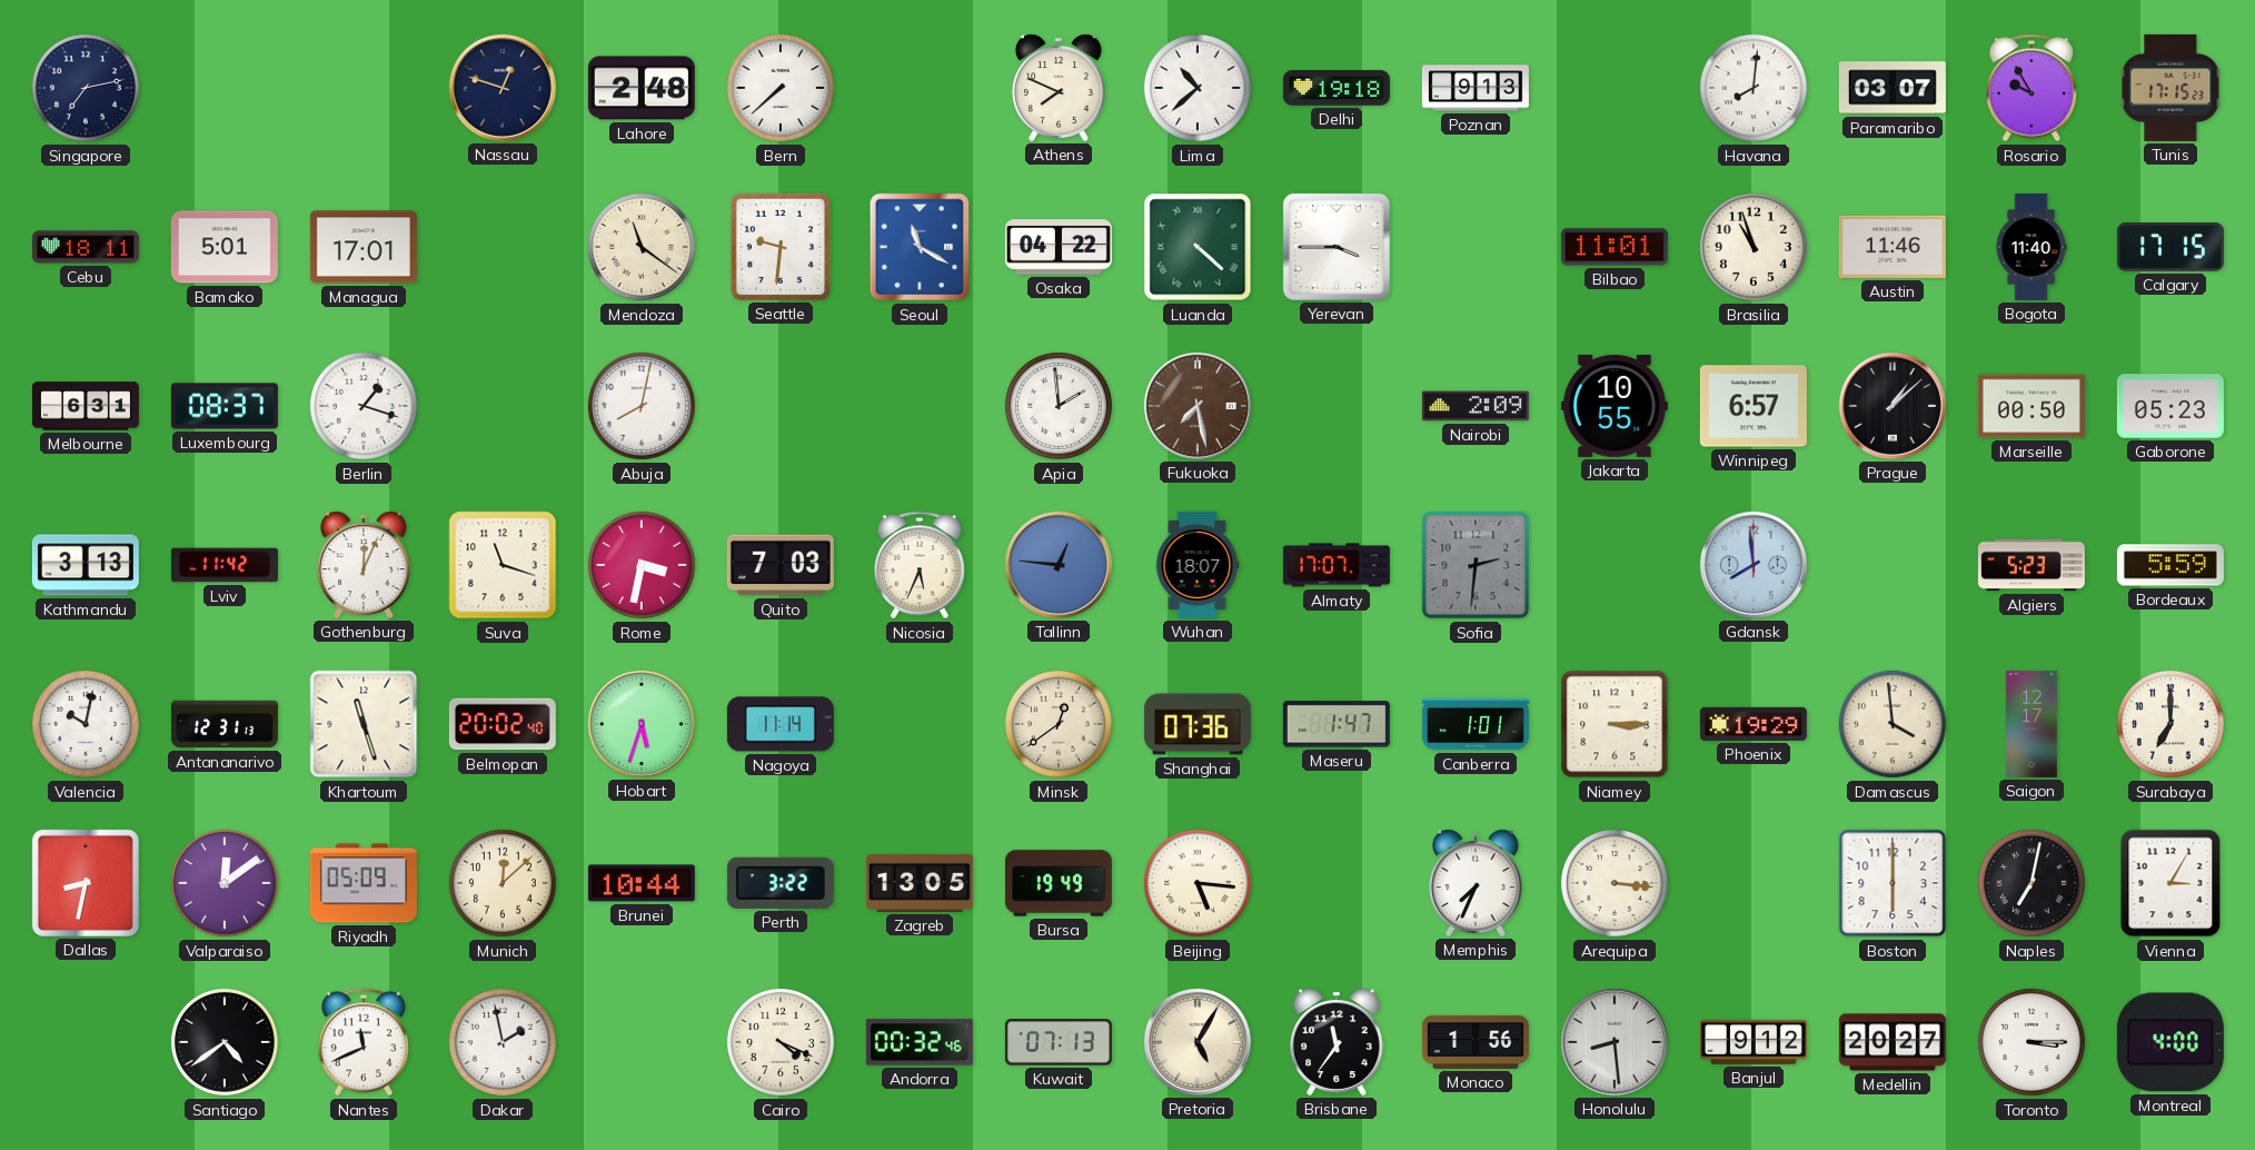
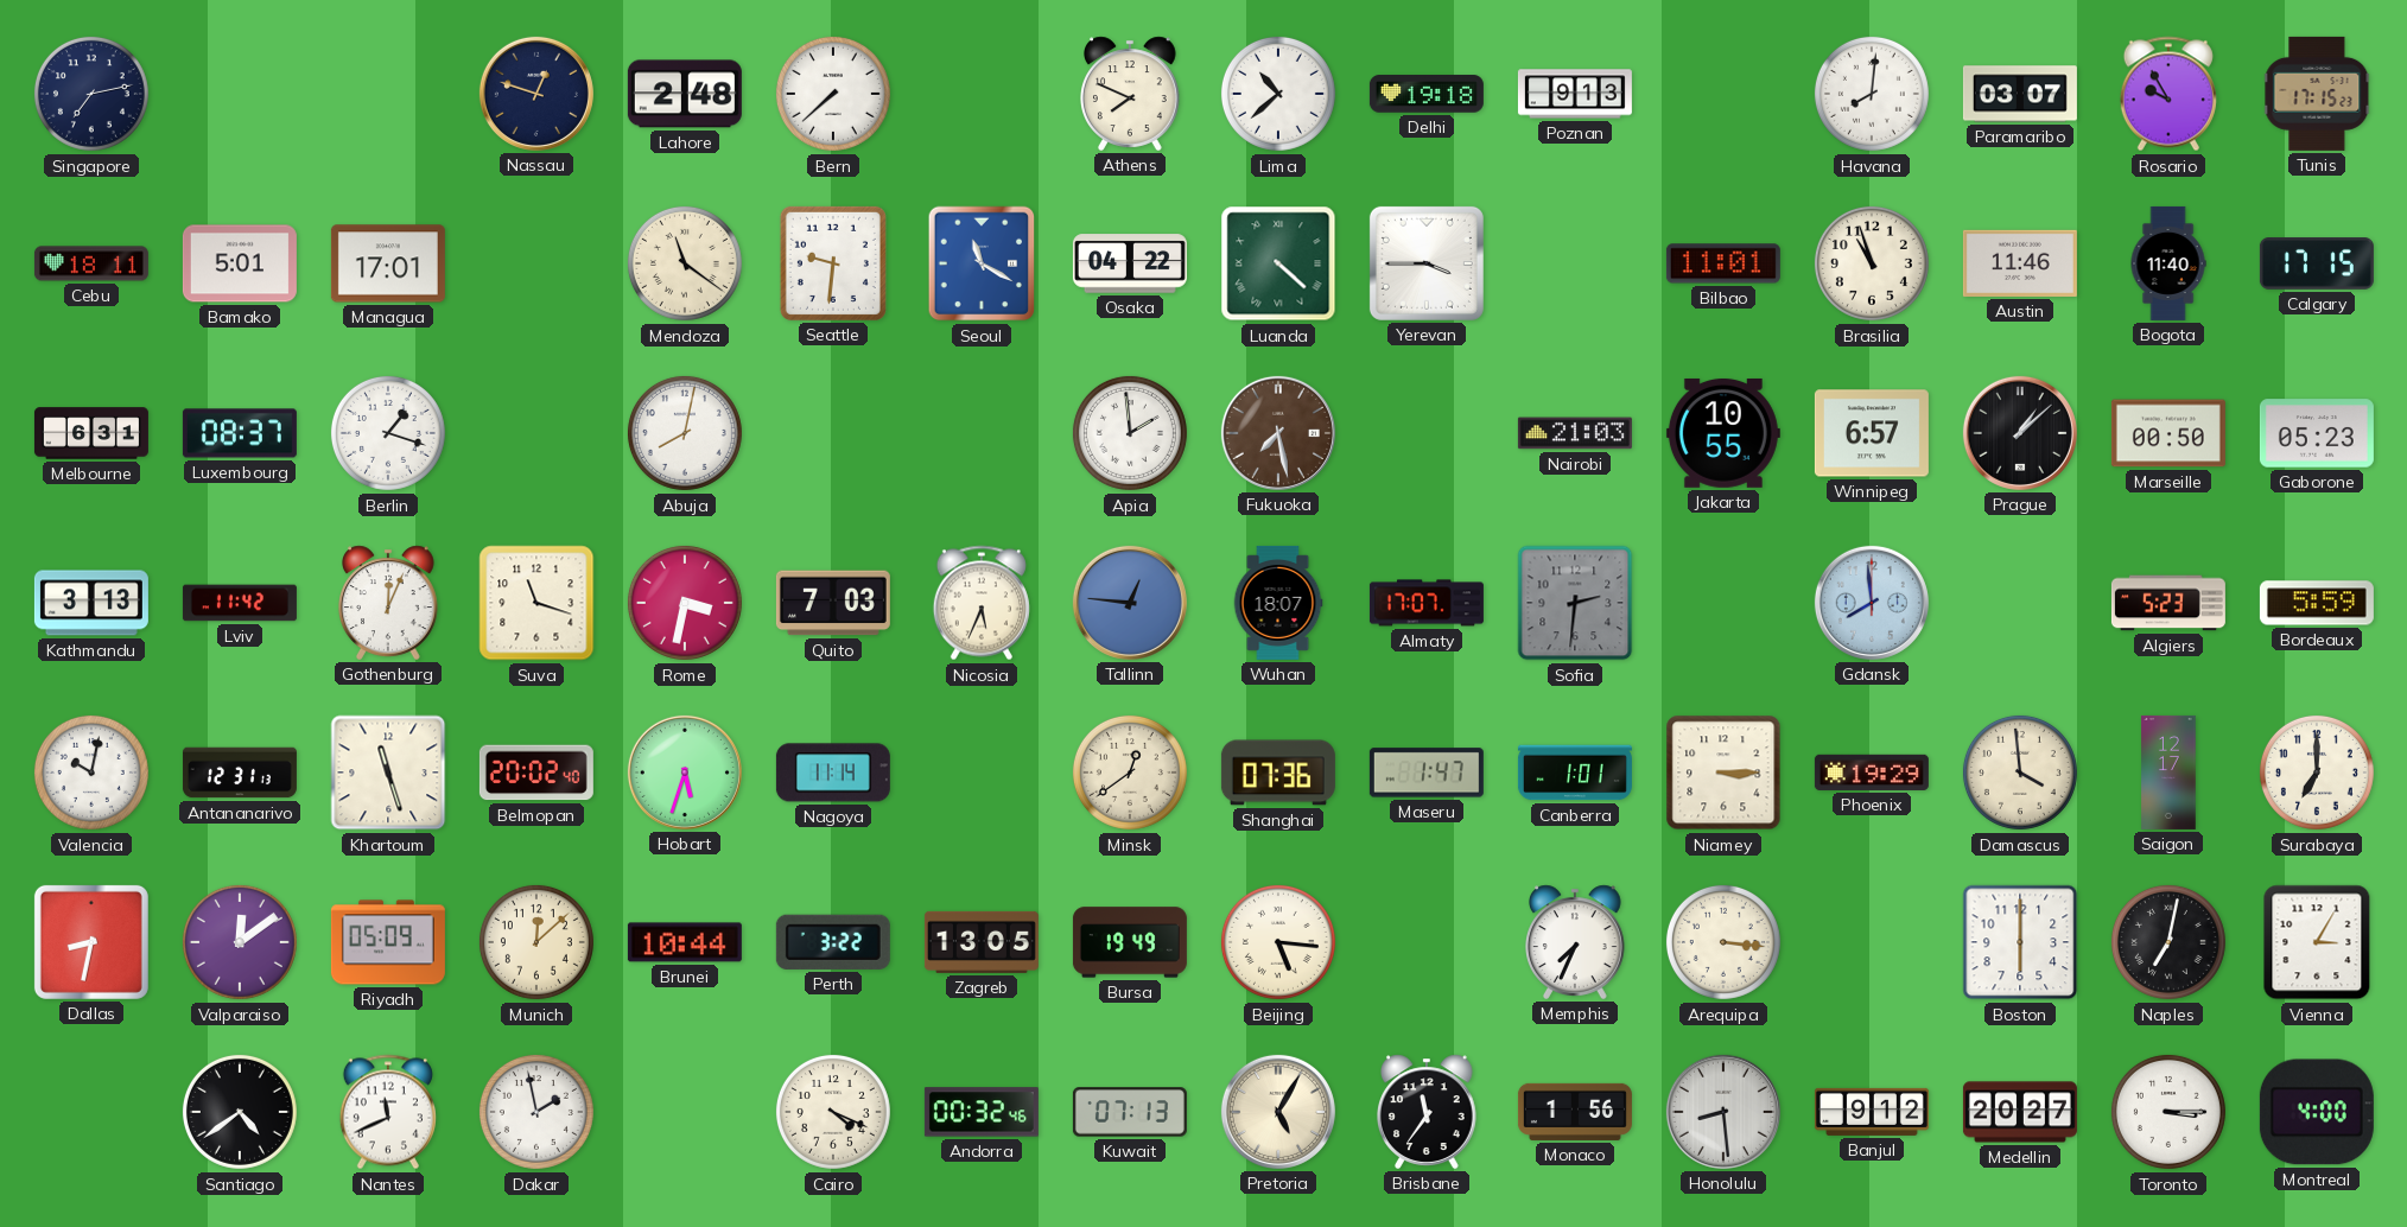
Nairobi: 2:09 -> 21:03
